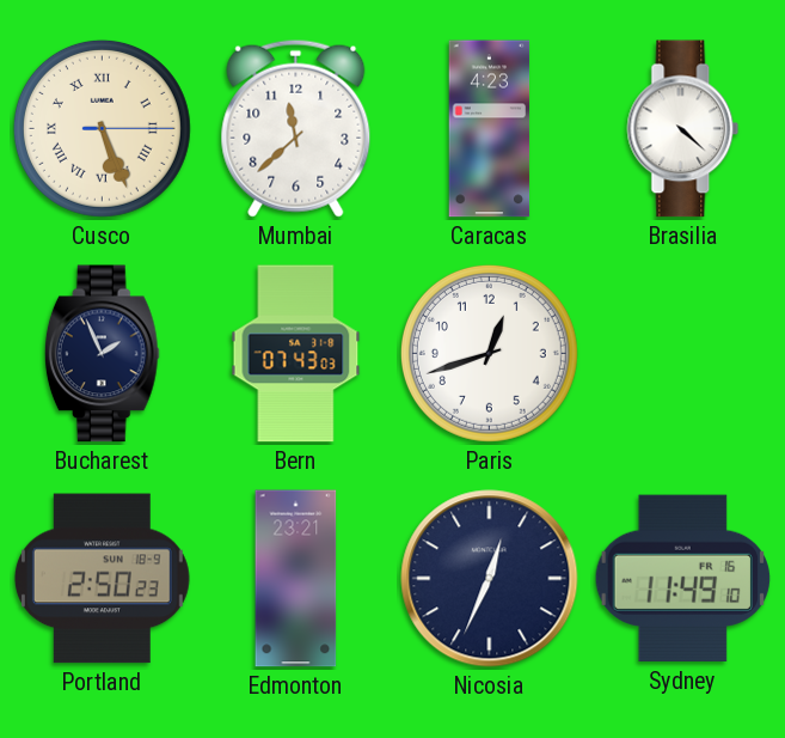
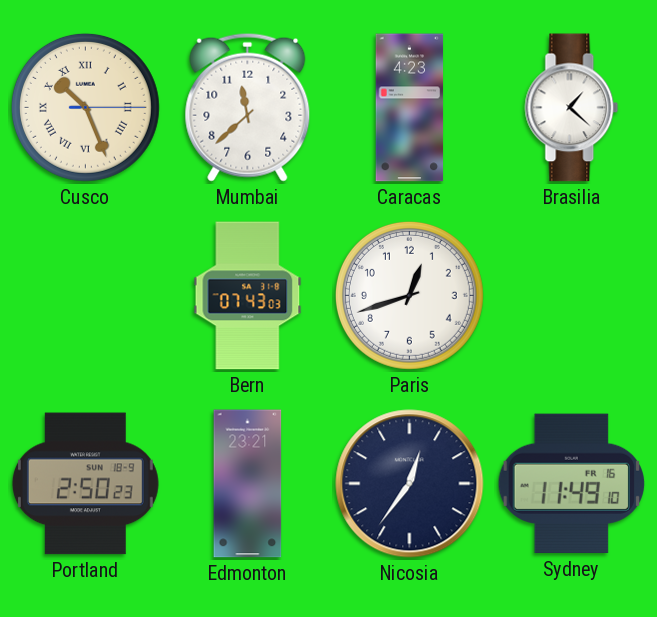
Cusco: 5:26 -> 10:26
Brasilia: 4:22 -> 1:22
Bucharest: 1:56 -> none
Nicosia: 12:34 -> 12:36
